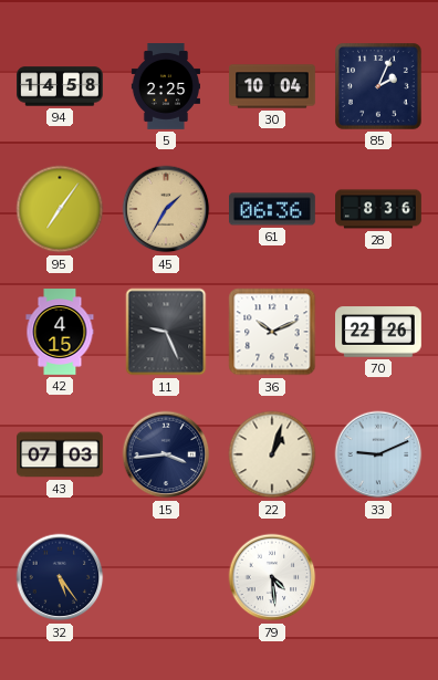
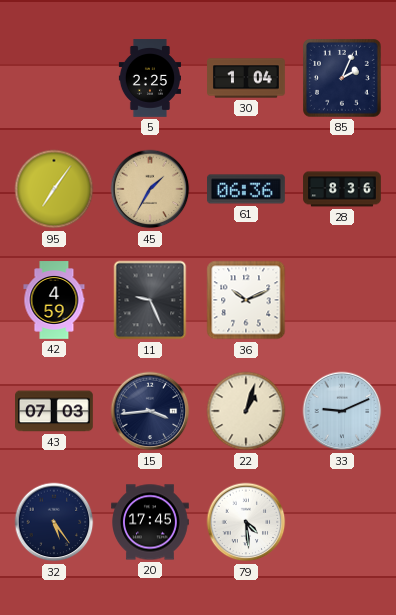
94: 14:58 -> none
30: 10:04 -> 1:04
42: 4:15 -> 4:59
70: 22:26 -> none
20: none -> 17:45
